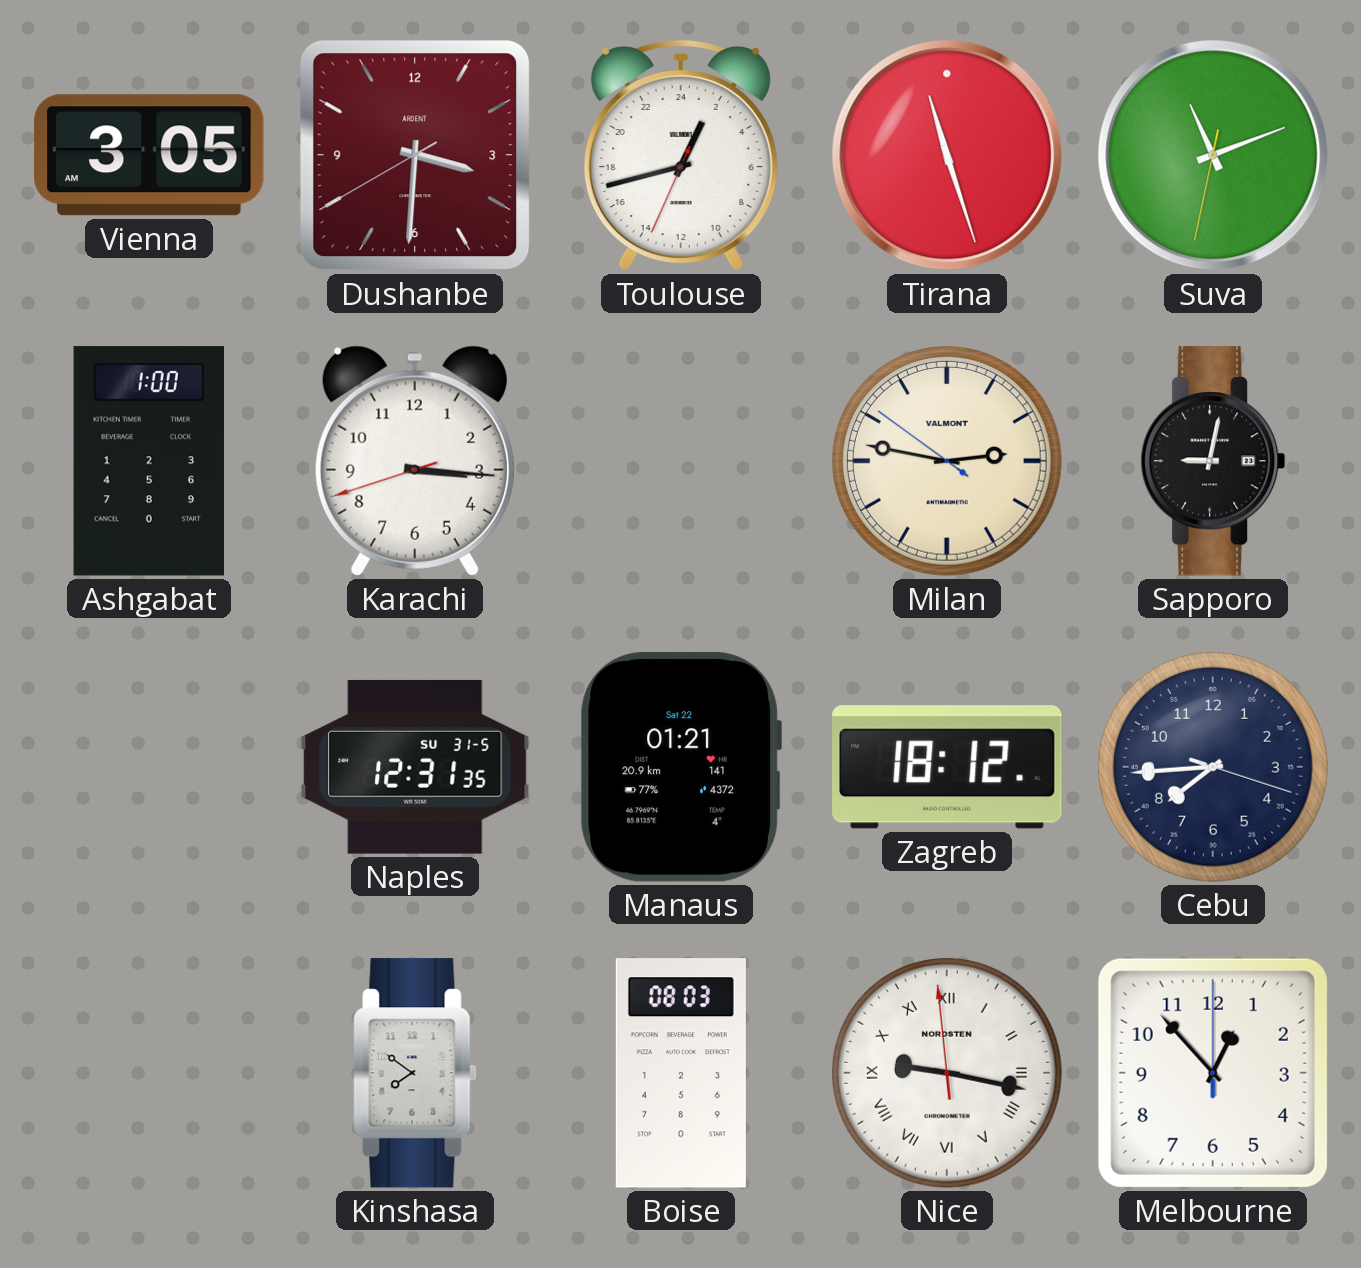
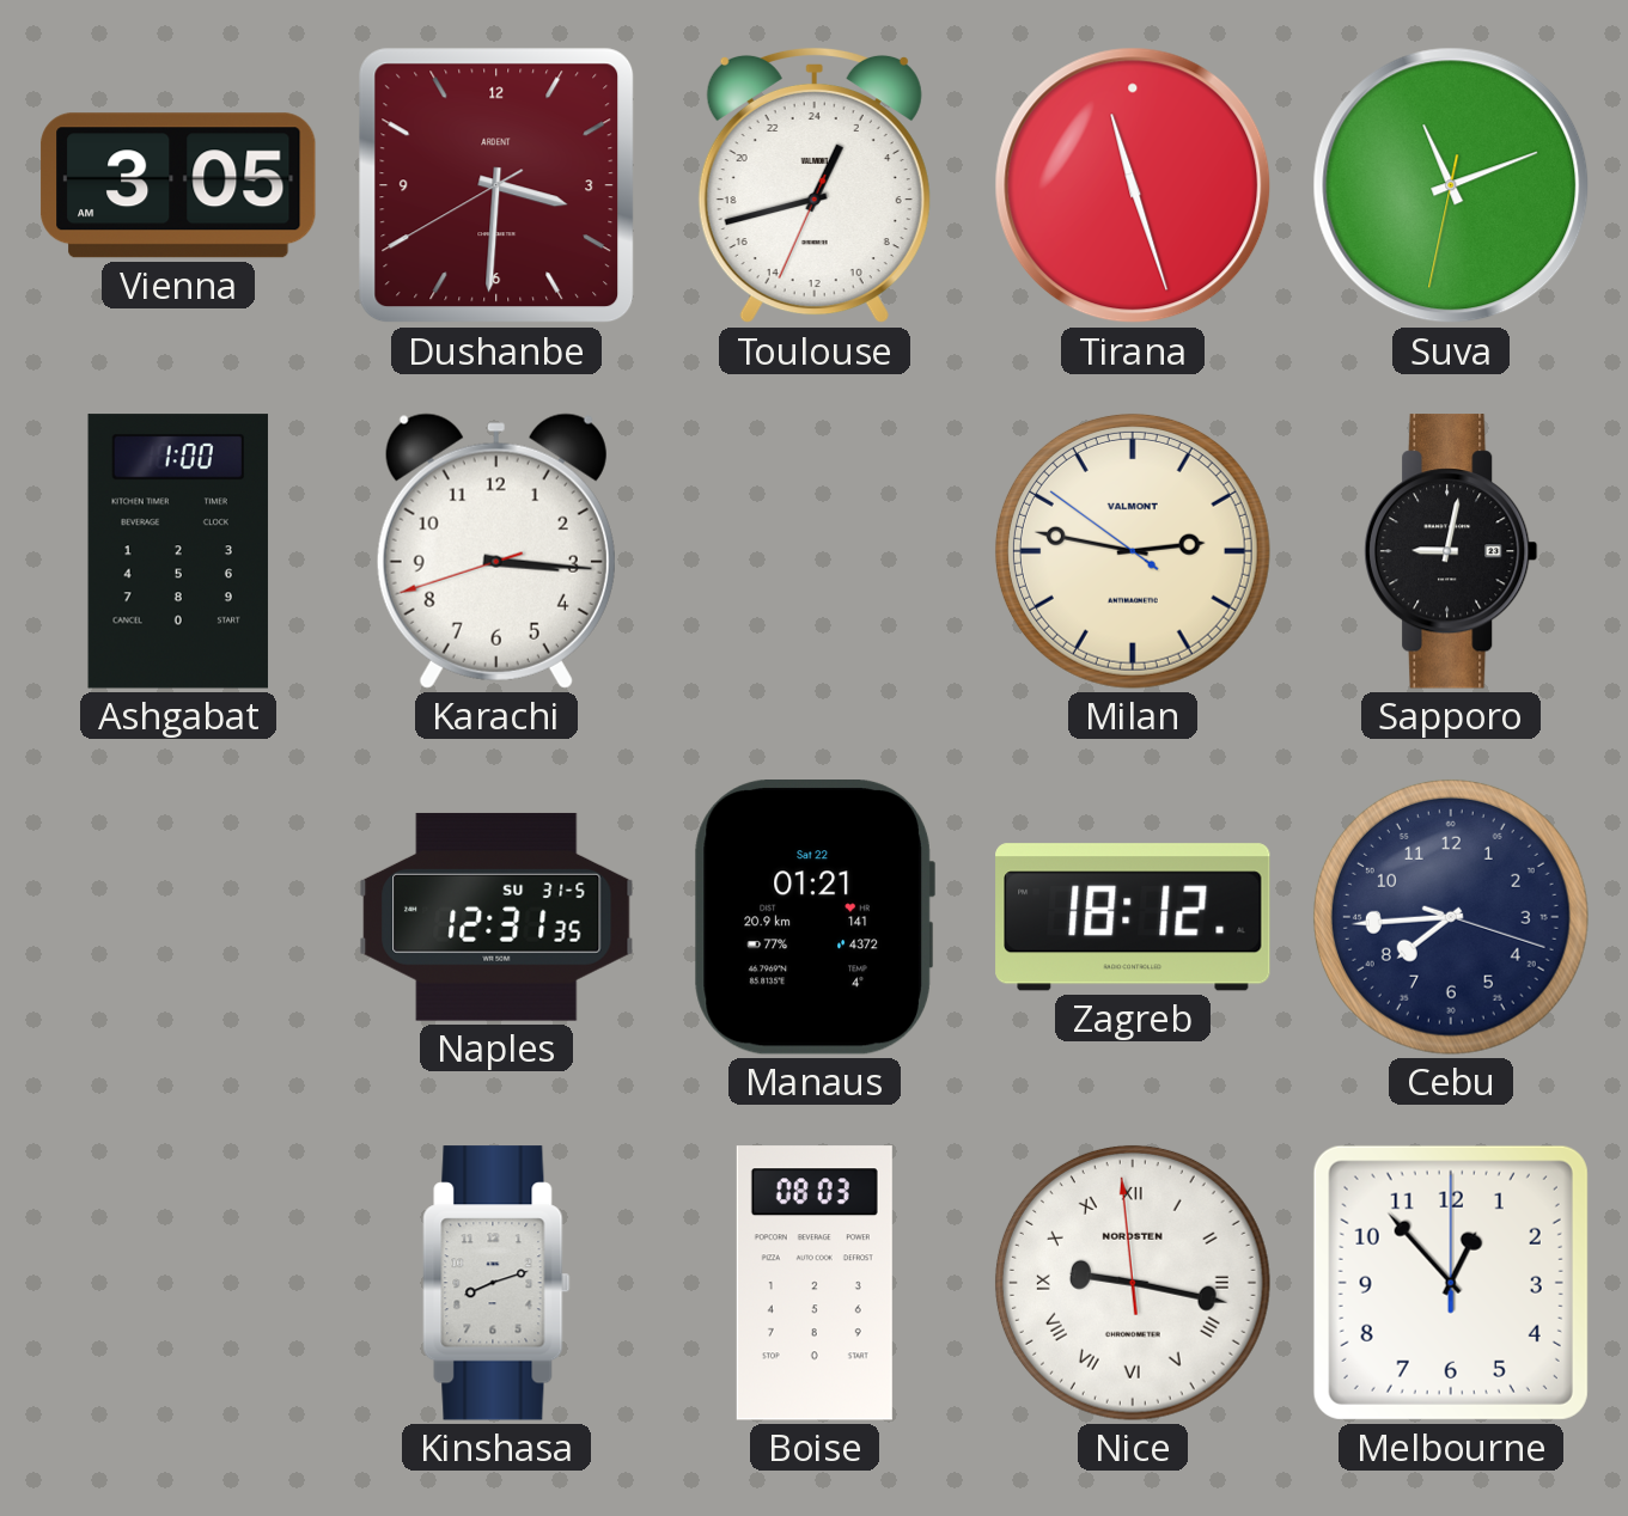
Kinshasa: 7:51 -> 8:12
